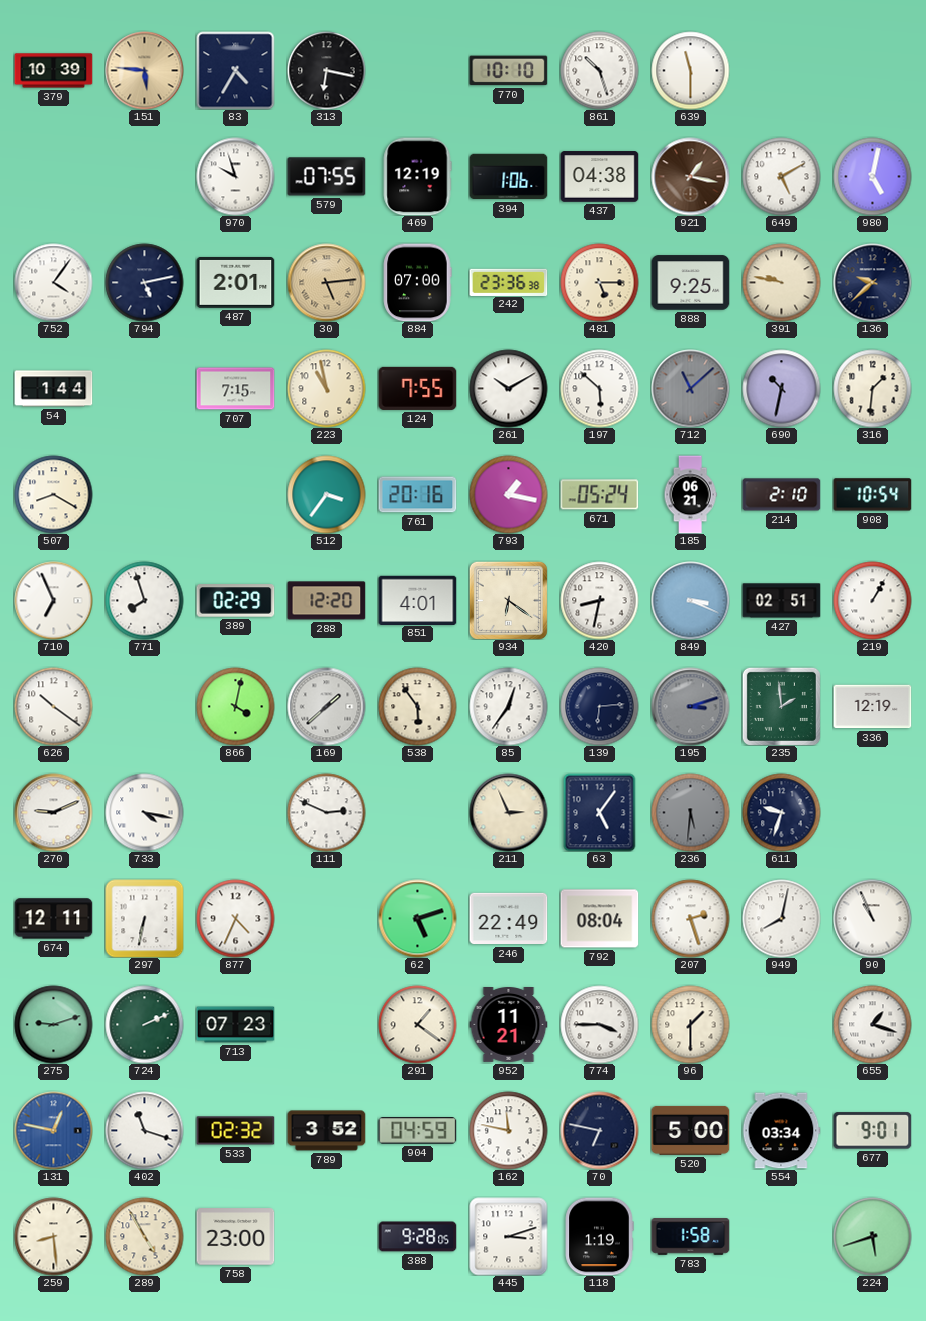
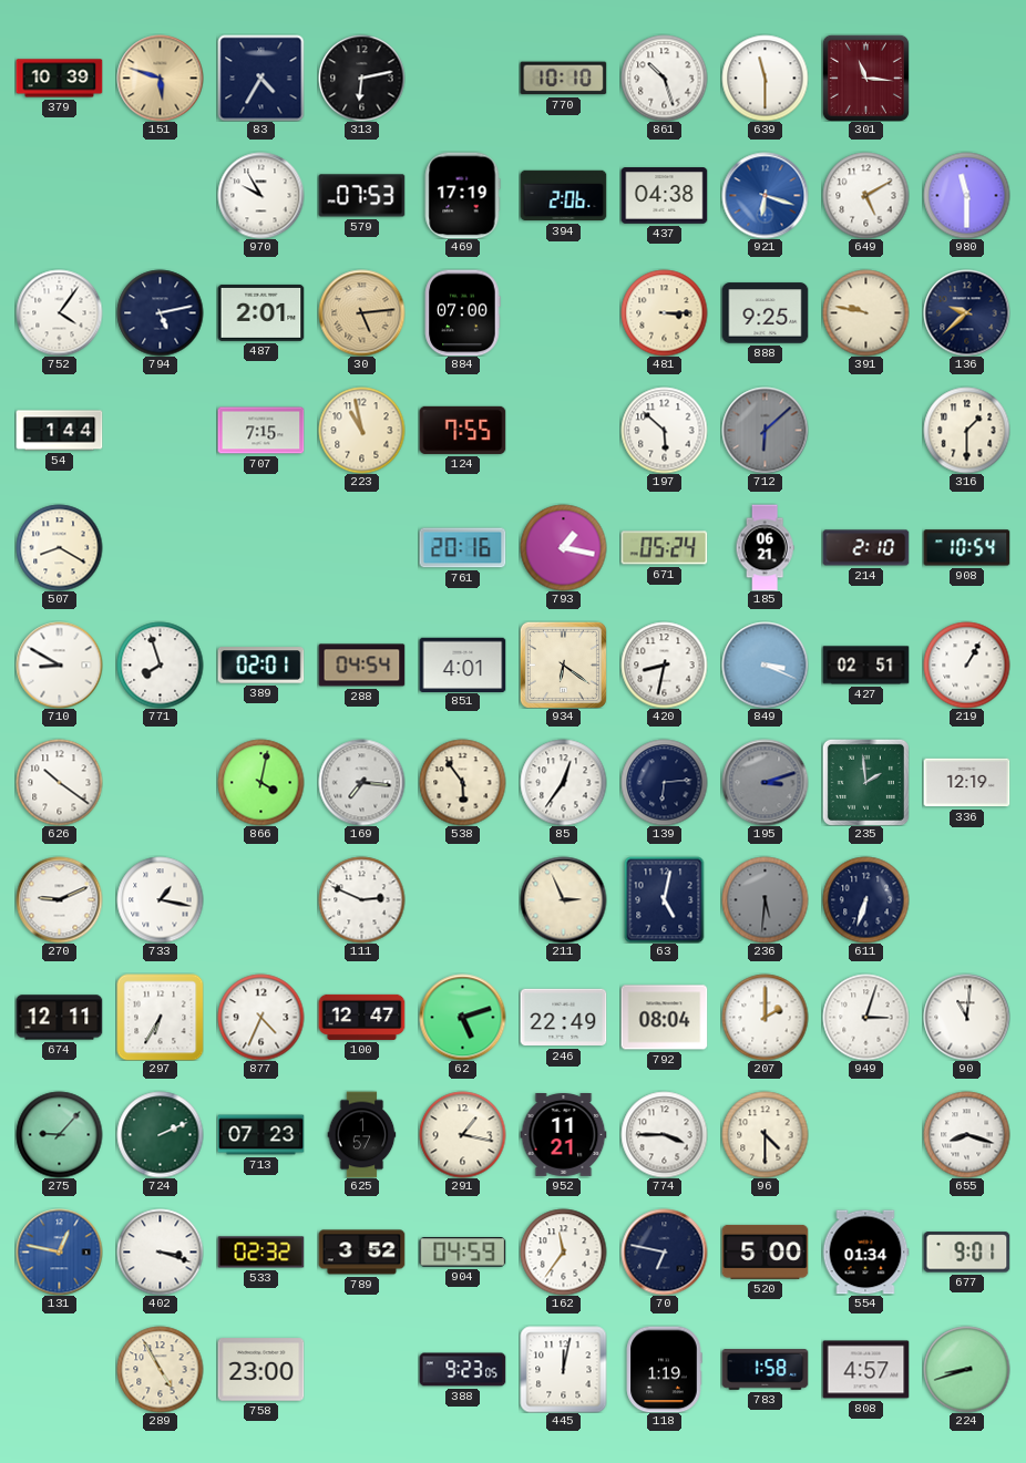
151: 5:46 -> 5:48
313: 6:17 -> 6:13
301: none -> 11:16
970: 9:57 -> 9:55
579: 07:55 -> 07:53
469: 12:19 -> 17:19
394: 1:06 -> 2:06
921: 1:17 -> 6:18
921 dial: brown -> blue
980: 5:02 -> 11:30
242: 23:36 -> none
481: 5:15 -> 3:15
261: 10:10 -> none
712: 11:08 -> 6:08
690: 10:32 -> none
316: 1:31 -> 1:30
512: 3:36 -> none
710: 6:56 -> 8:50
389: 02:29 -> 02:01
288: 12:20 -> 04:54
169: 1:38 -> 7:16
733: 4:17 -> 1:17
63: 5:06 -> 5:02
611: 9:33 -> 6:33
297: 6:32 -> 6:35
100: none -> 12:47
207: 2:27 -> 2:00
949: 8:02 -> 3:03
90: 10:56 -> 11:01
275: 9:12 -> 9:07
625: none -> 1:57
291: 1:21 -> 1:17
96: 1:30 -> 4:30
655: 1:18 -> 8:18
402: 11:18 -> 3:18
162: 11:47 -> 11:36
554: 03:34 -> 01:34
259: 8:29 -> none
388: 9:28 -> 9:23
445: 3:12 -> 12:02
808: none -> 4:57
224: 5:42 -> 8:42
